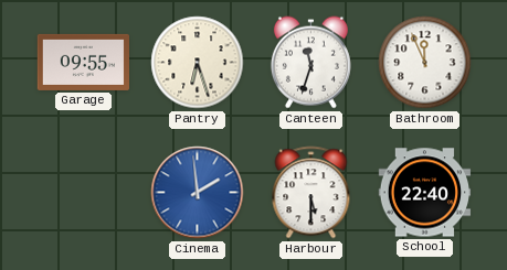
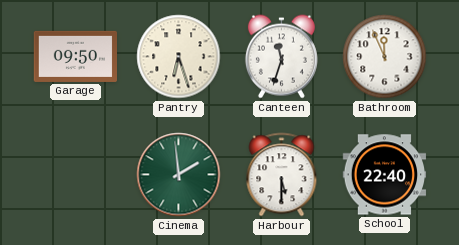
Garage: 09:55 -> 09:50
Cinema dial: blue -> green
